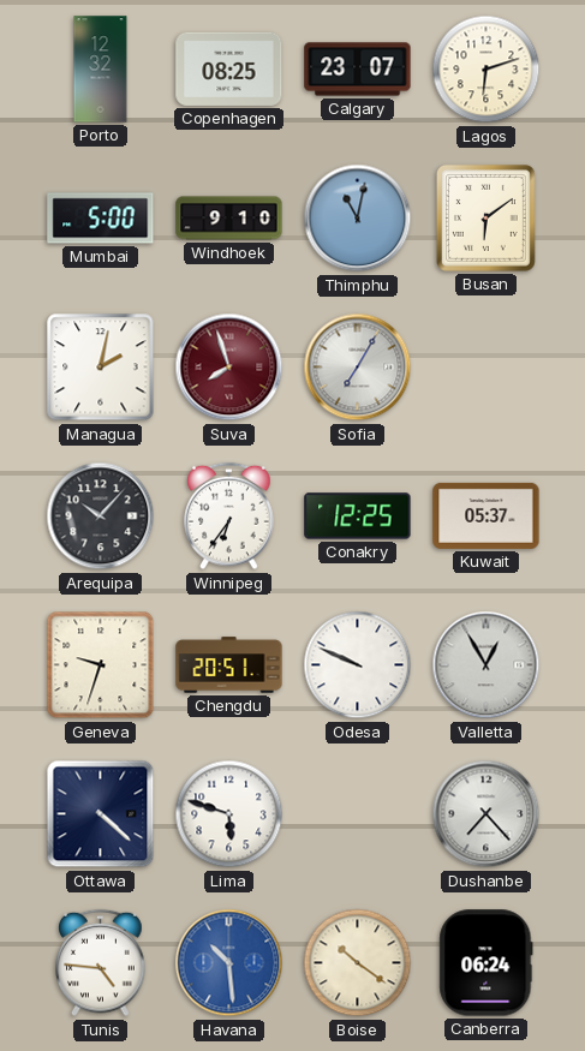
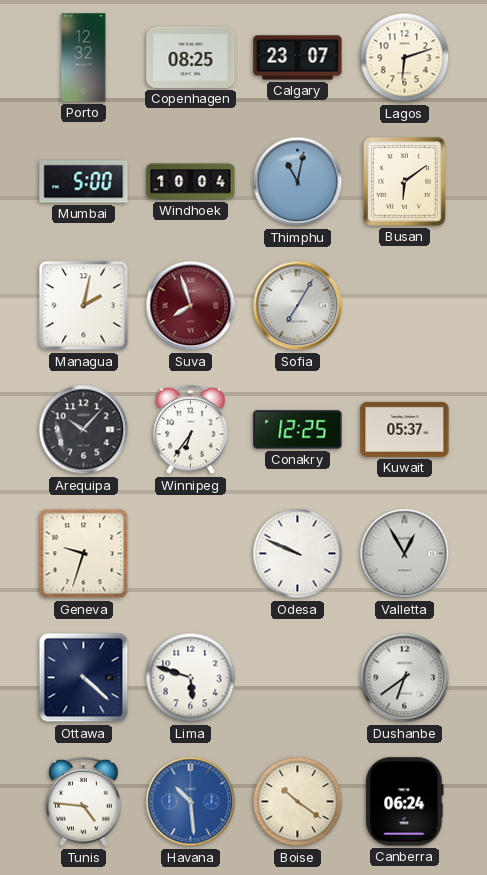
Windhoek: 9:10 -> 10:04
Chengdu: 20:51 -> none
Dushanbe: 7:23 -> 6:39
